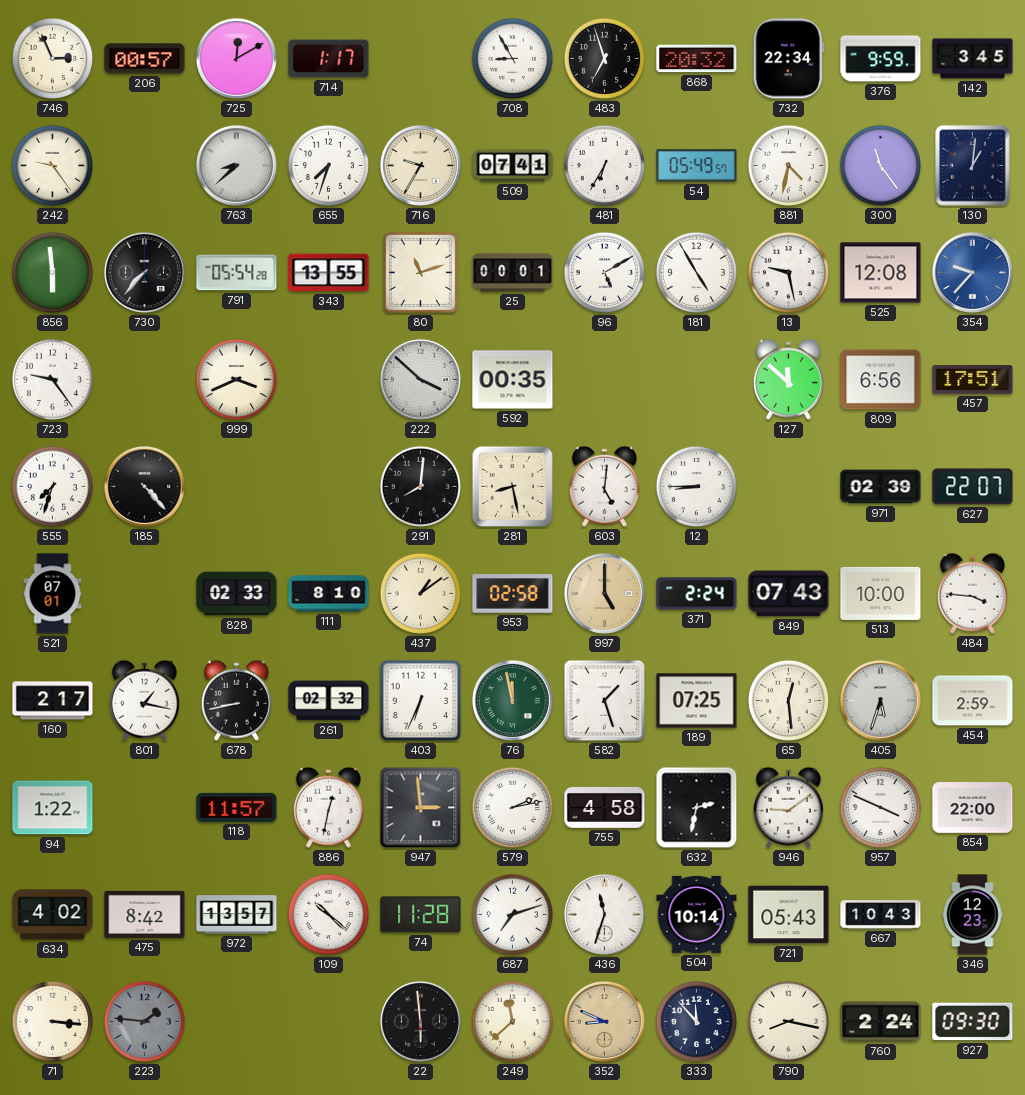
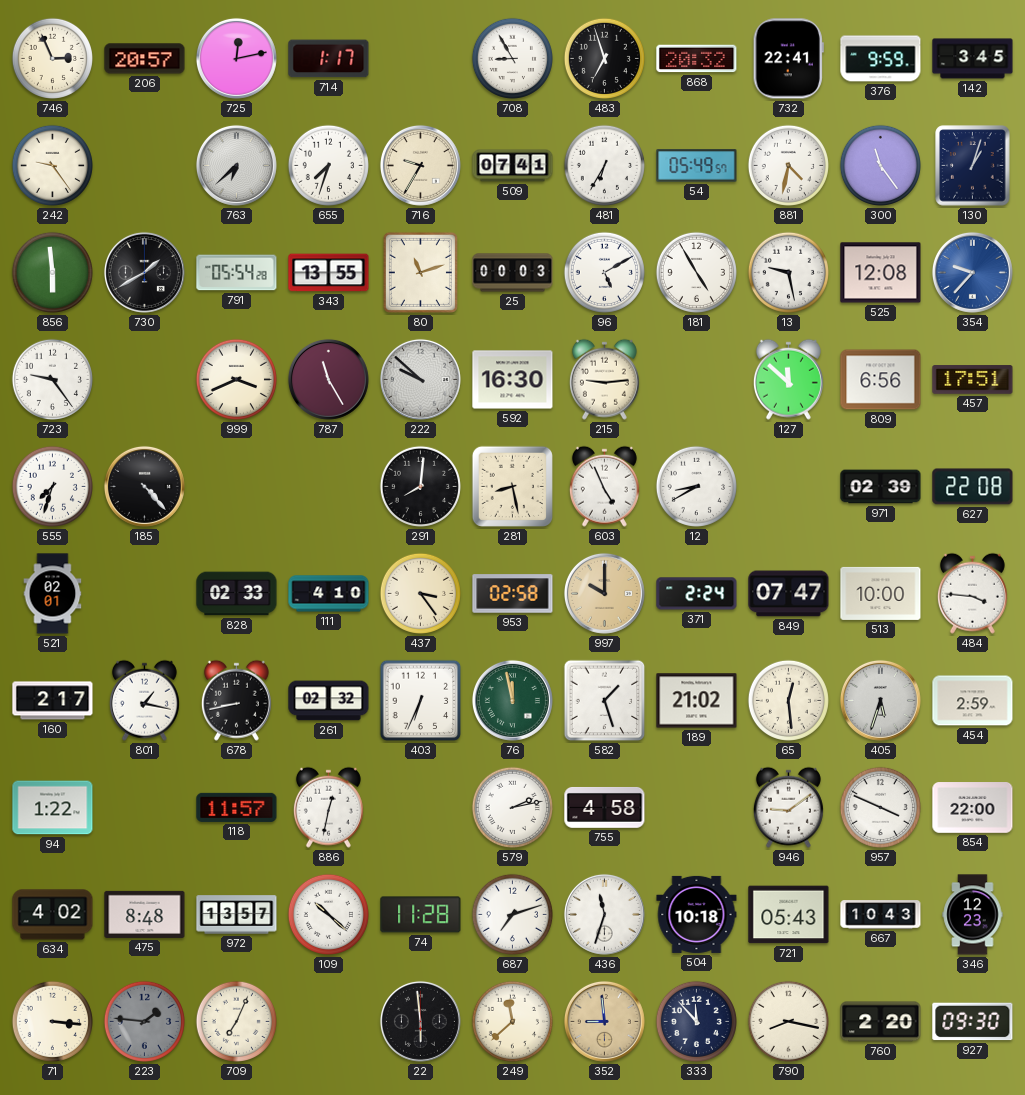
206: 00:57 -> 20:57
725: 12:10 -> 12:13
732: 22:34 -> 22:41
763: 8:38 -> 6:38
130: 1:01 -> 1:03
730: 7:37 -> 1:40
25: 00:01 -> 00:03
787: none -> 11:25
222: 3:52 -> 9:52
592: 00:35 -> 16:30
215: none -> 9:14
603: 5:01 -> 4:56
12: 8:45 -> 8:40
627: 22:07 -> 22:08
521: 07:01 -> 02:01
111: 8:10 -> 4:10
437: 1:09 -> 3:24
997: 5:00 -> 10:00
849: 07:43 -> 07:47
189: 07:25 -> 21:02
947: 2:59 -> none
632: 2:32 -> none
475: 8:42 -> 8:48
504: 10:14 -> 10:18
709: none -> 7:04
352: 8:49 -> 8:59
760: 2:24 -> 2:20
